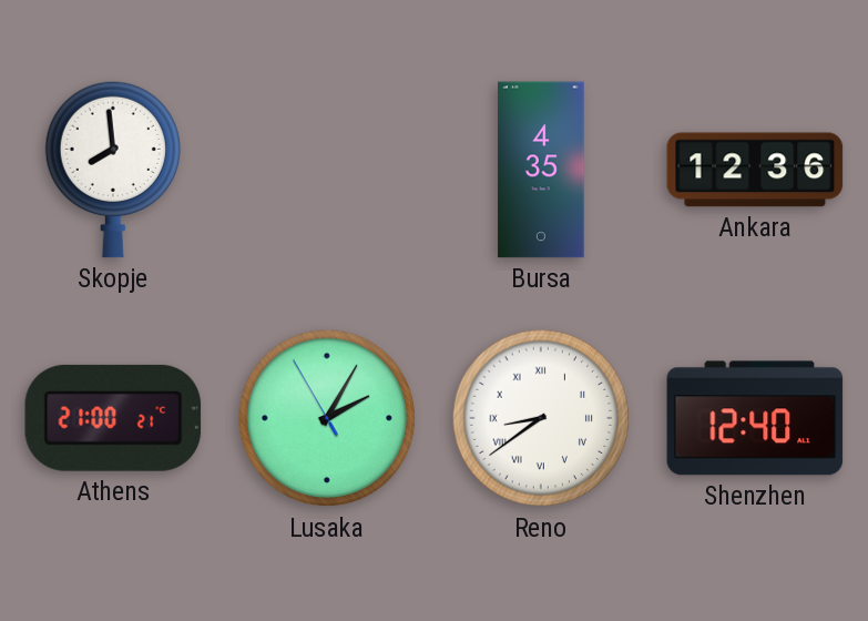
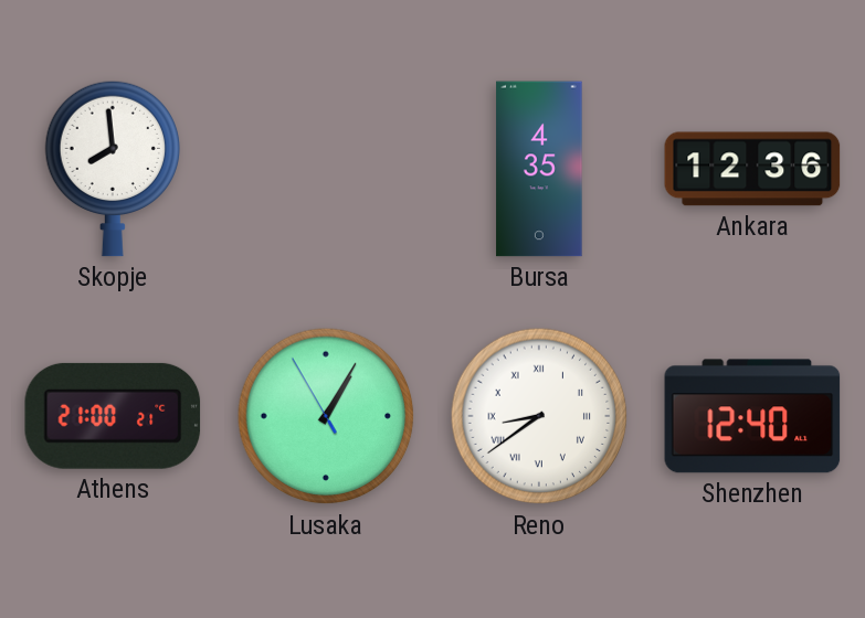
Lusaka: 2:04 -> 1:04
